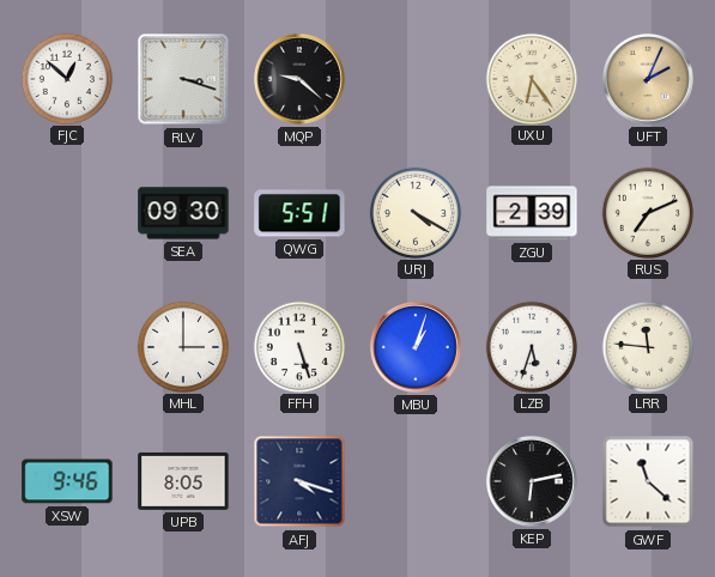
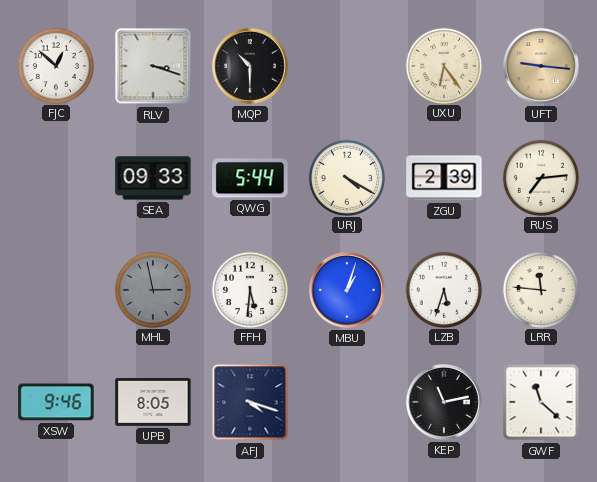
MQP: 9:22 -> 10:30
UFT: 2:04 -> 9:16
SEA: 09:30 -> 09:33
QWG: 5:51 -> 5:44
RUS: 7:11 -> 7:14
MHL: 3:00 -> 2:58
MHL dial: white -> grey
FFH: 5:27 -> 5:31
KEP: 6:13 -> 11:13
